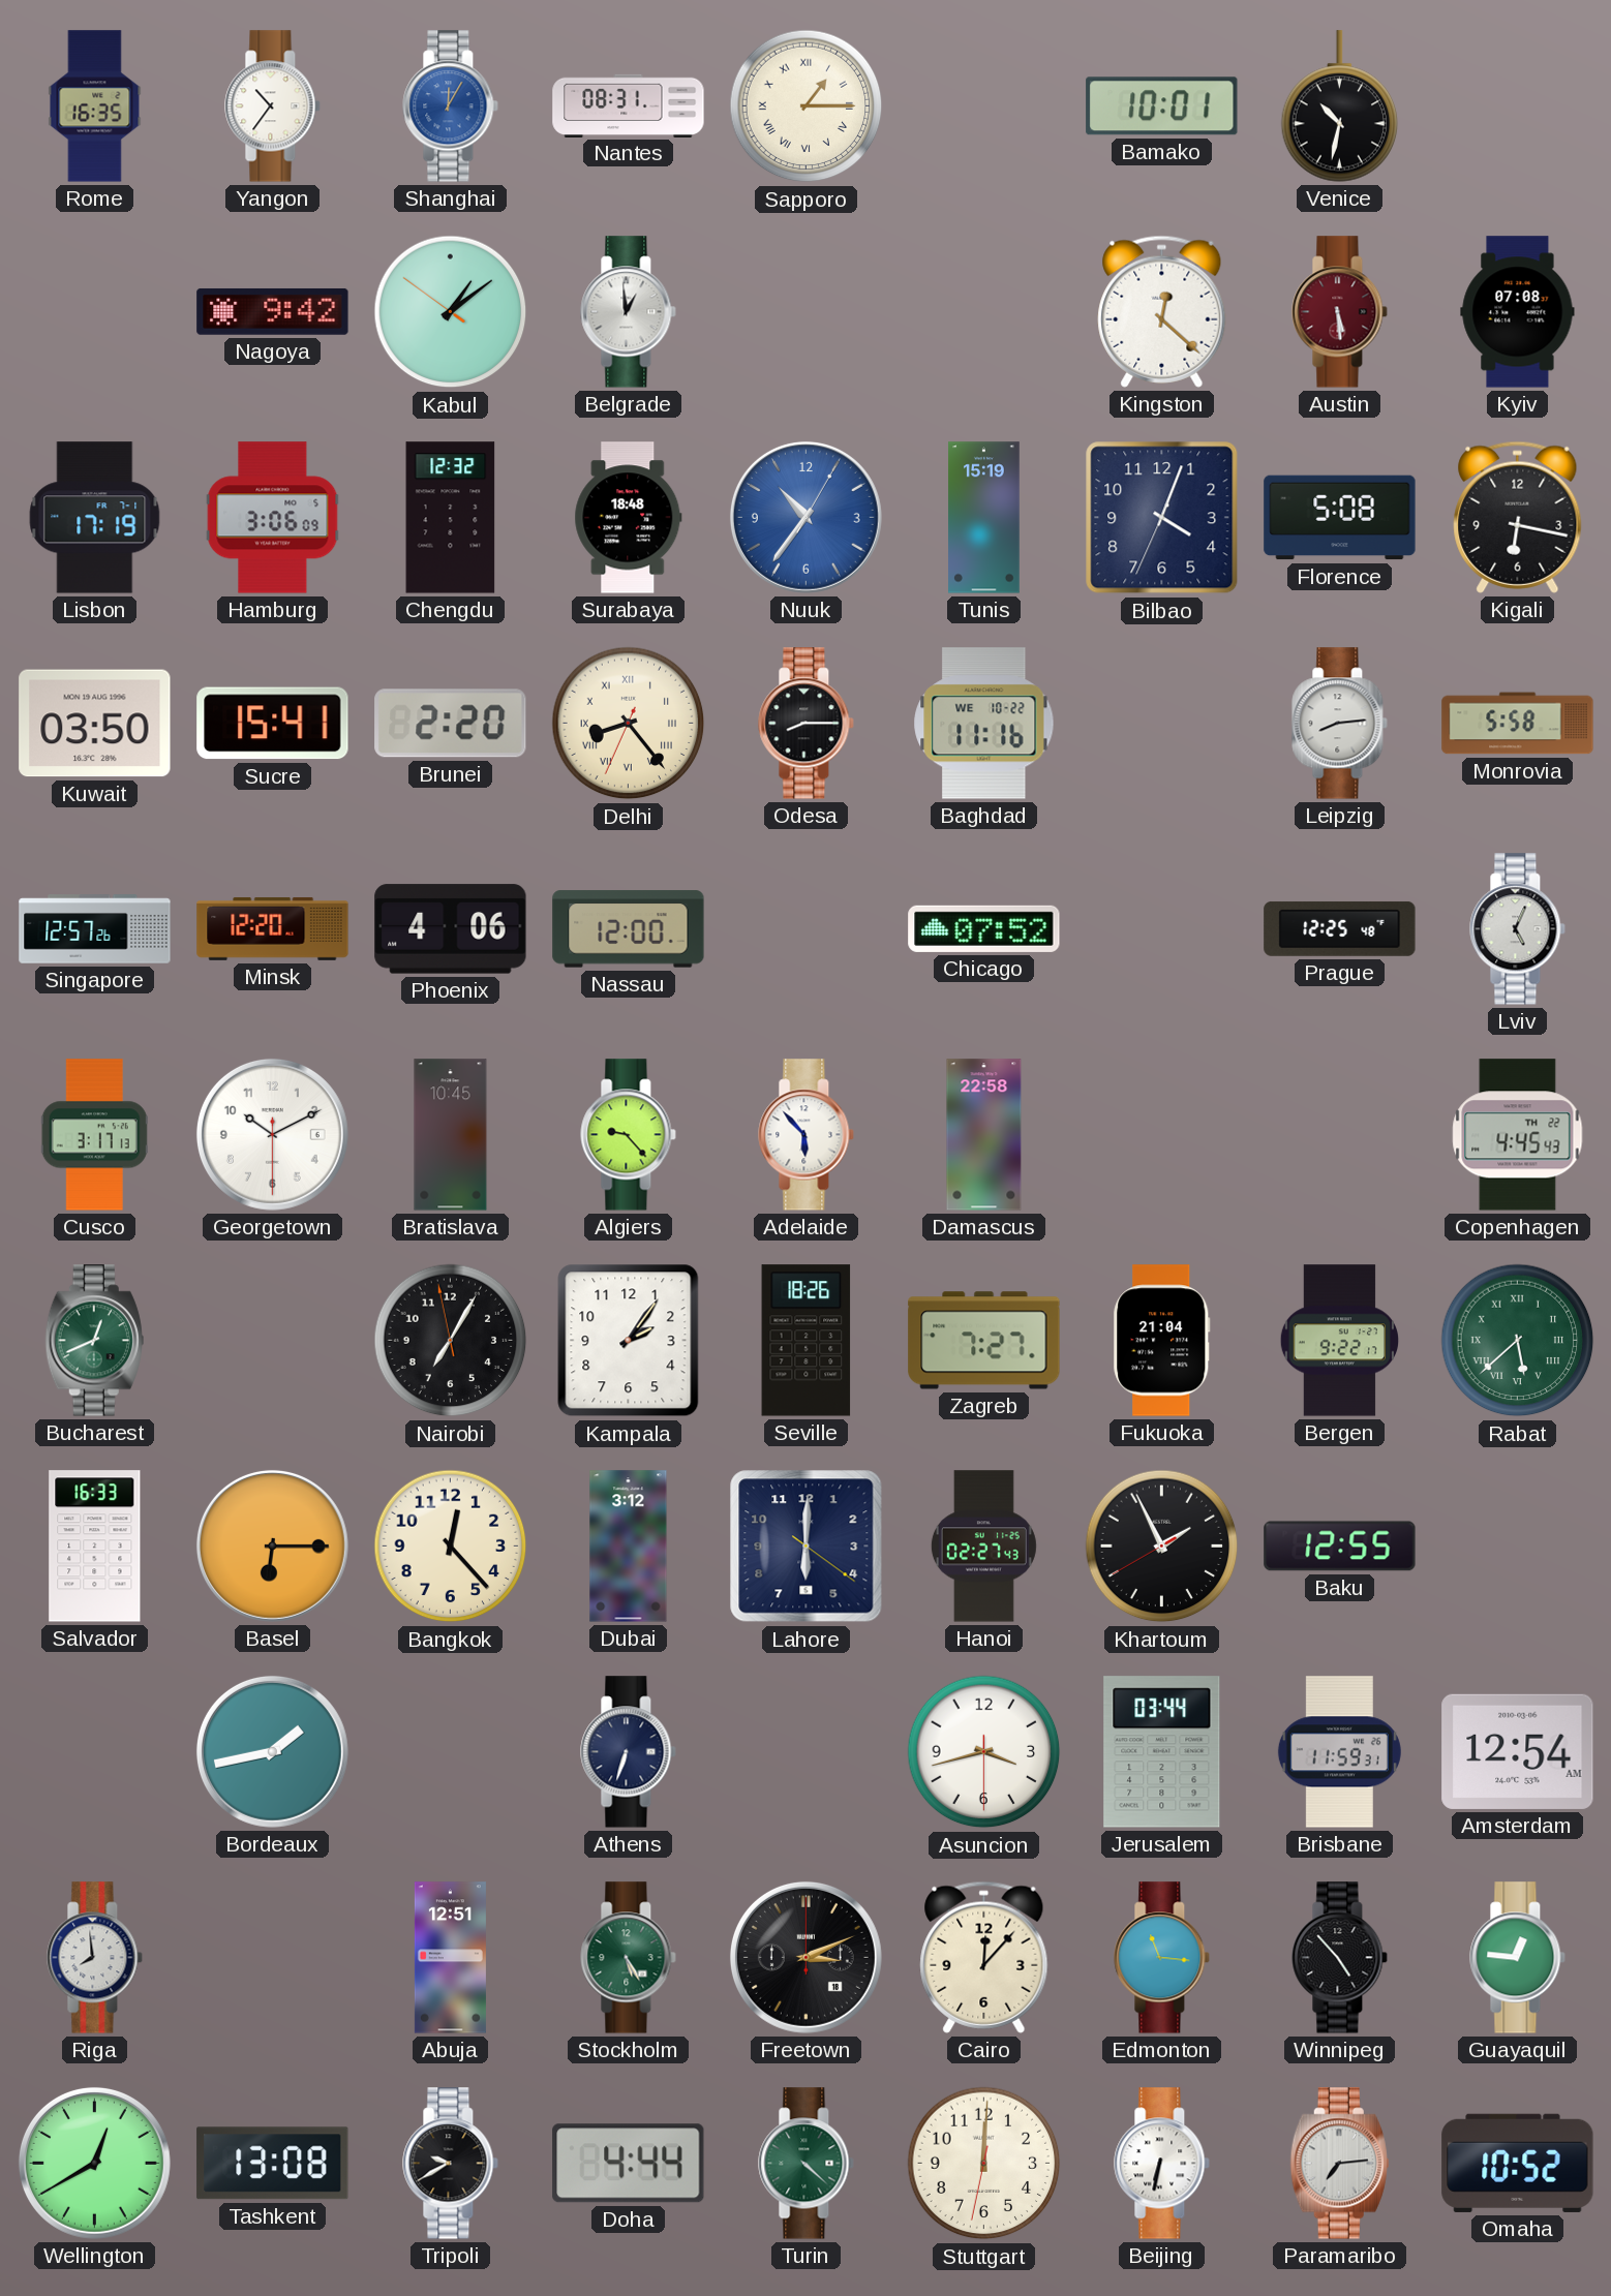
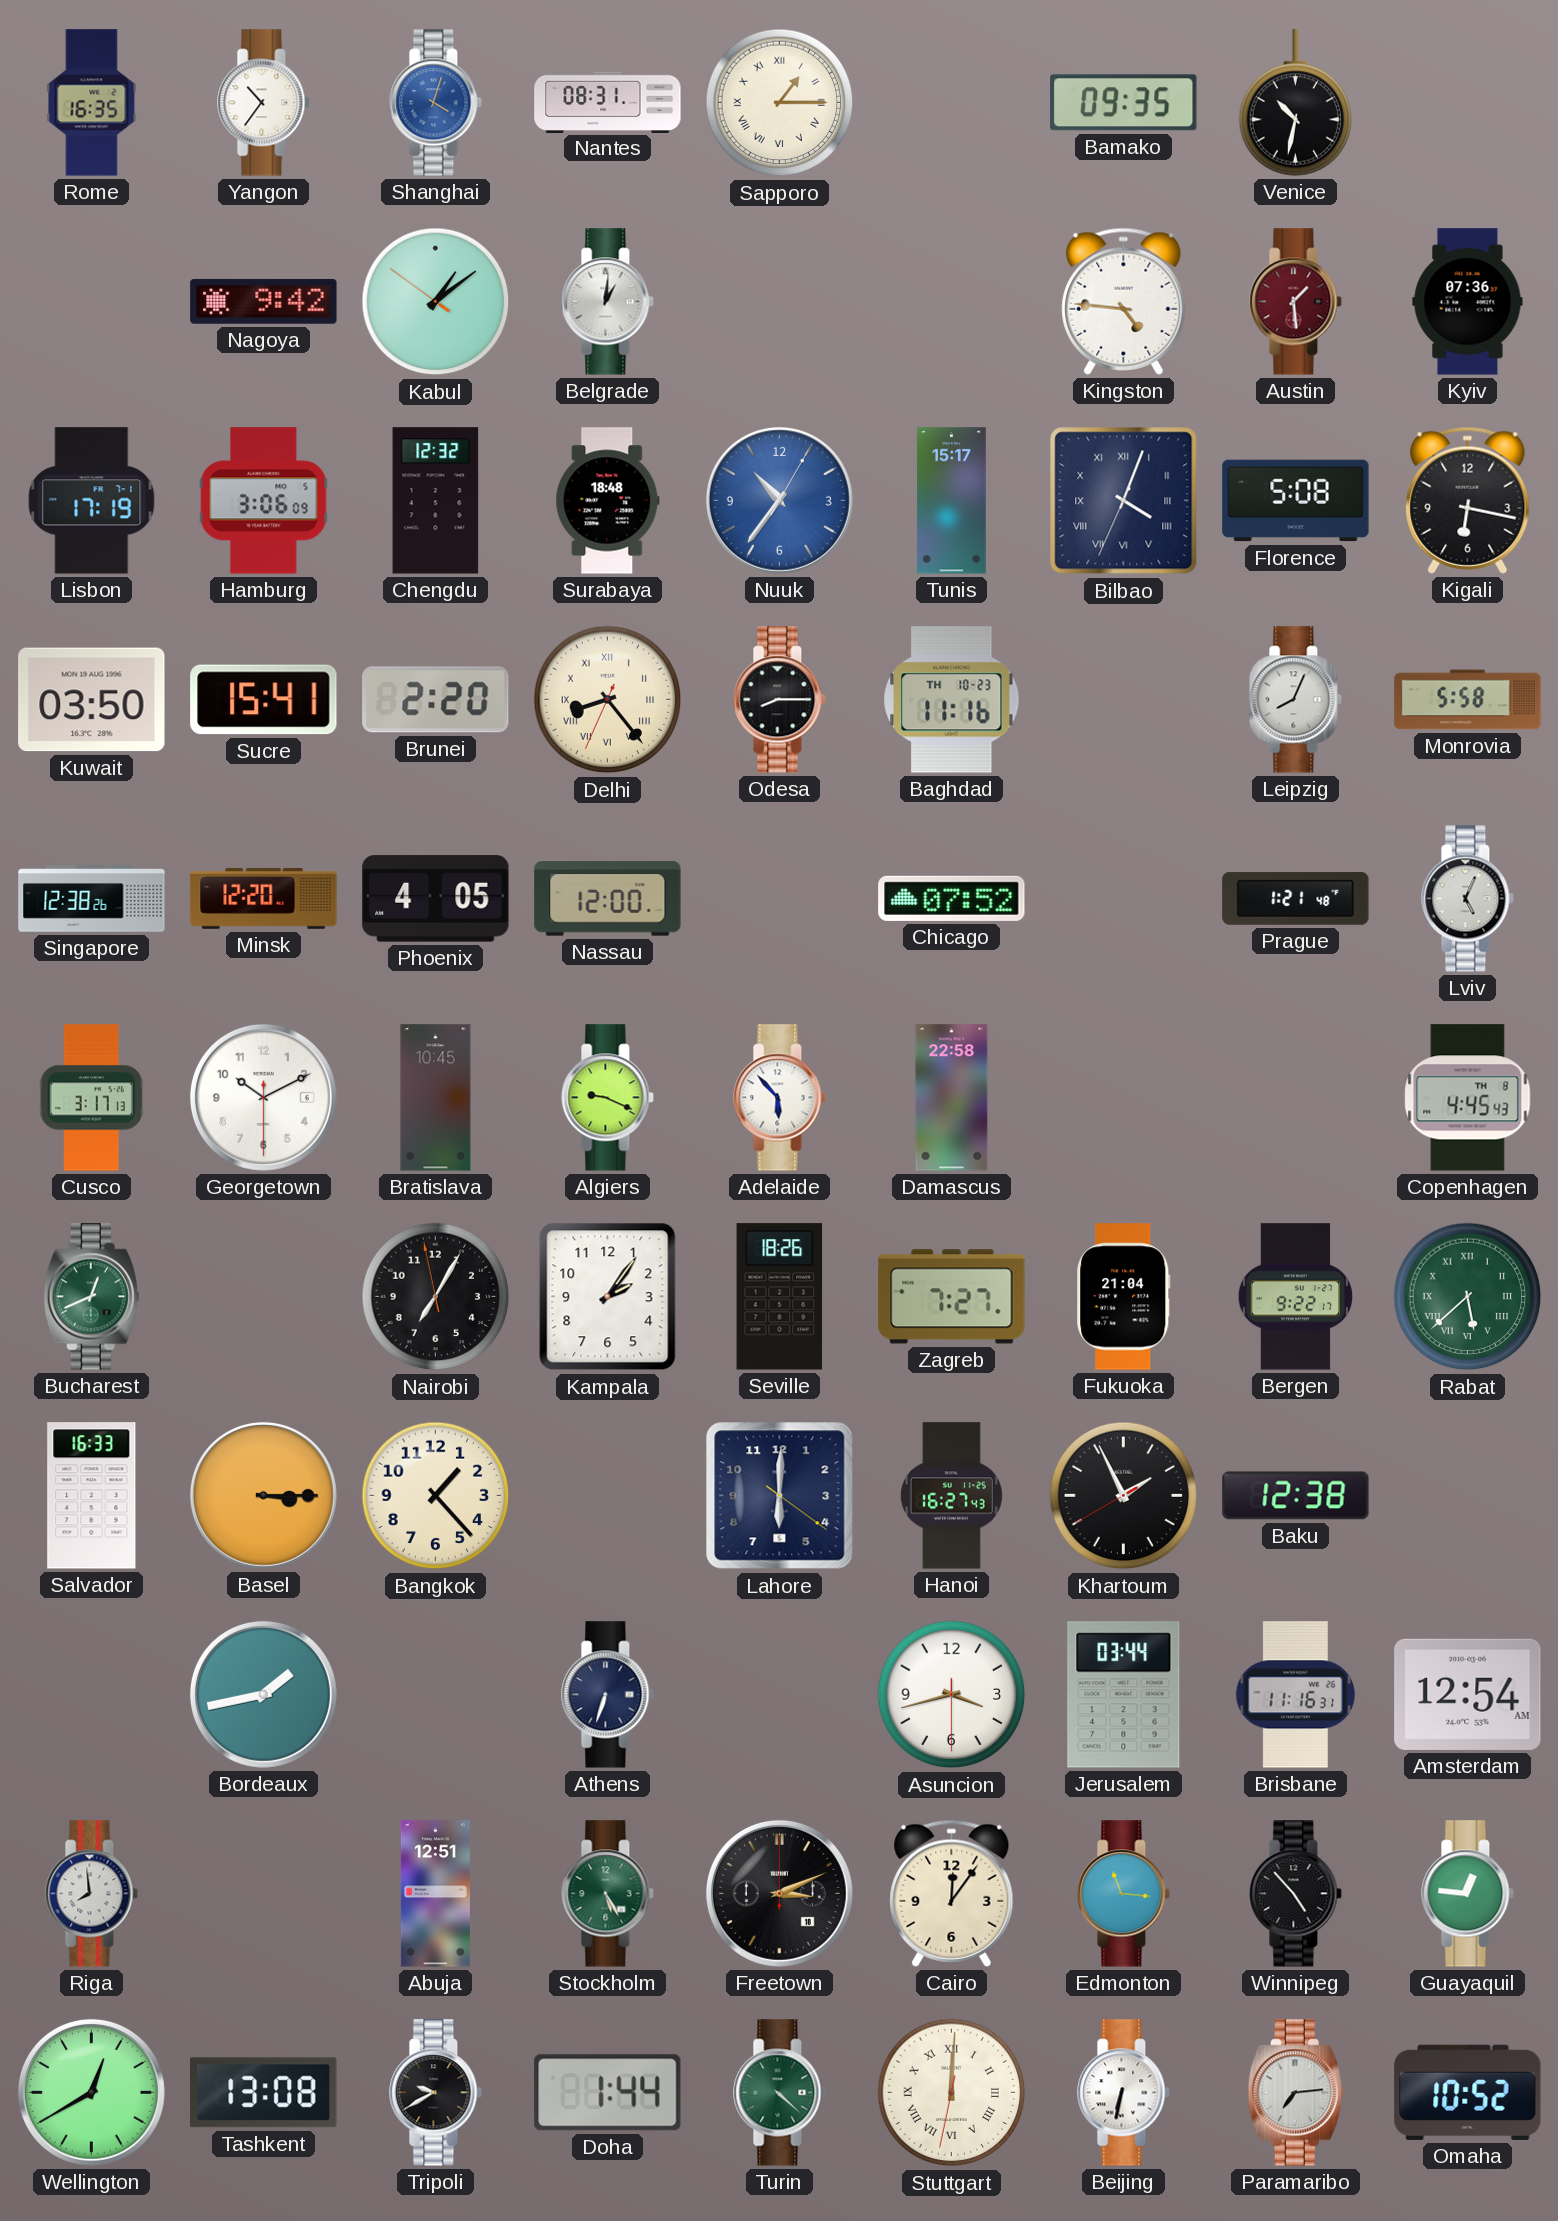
Shanghai: 12:05 -> 4:03
Bamako: 10:01 -> 09:35
Belgrade: 12:59 -> 1:01
Kingston: 12:22 -> 4:46
Austin: 5:29 -> 1:29
Kyiv: 07:08 -> 07:36
Tunis: 15:19 -> 15:17
Bilbao numerals: Arabic -> Roman
Baghdad date: WE 10-22 -> TH 10-23
Leipzig: 8:14 -> 8:04
Singapore: 12:57 -> 12:38
Phoenix: 4:06 -> 4:05
Prague: 12:25 -> 1:21
Algiers: 9:23 -> 9:19
Copenhagen date: TH 22 -> TH 8
Basel: 6:15 -> 3:15
Bangkok: 12:23 -> 1:23
Dubai: 3:12 -> none
Hanoi: 02:27 -> 16:27
Baku: 12:55 -> 12:38
Brisbane: 11:59 -> 11:16
Cairo: 12:07 -> 12:06
Doha: 4:44 -> 1:44
Stuttgart numerals: Arabic -> Roman
